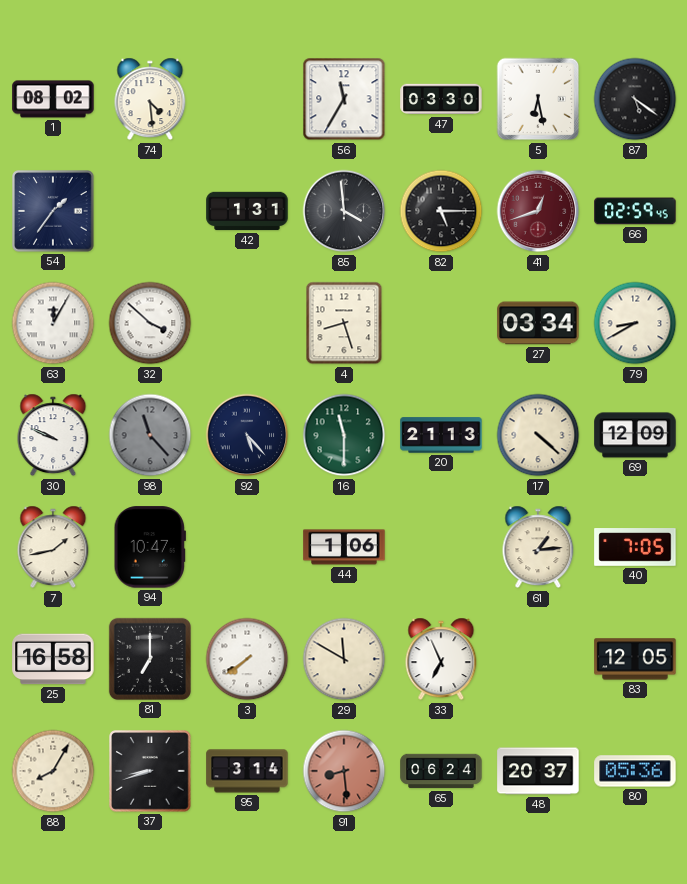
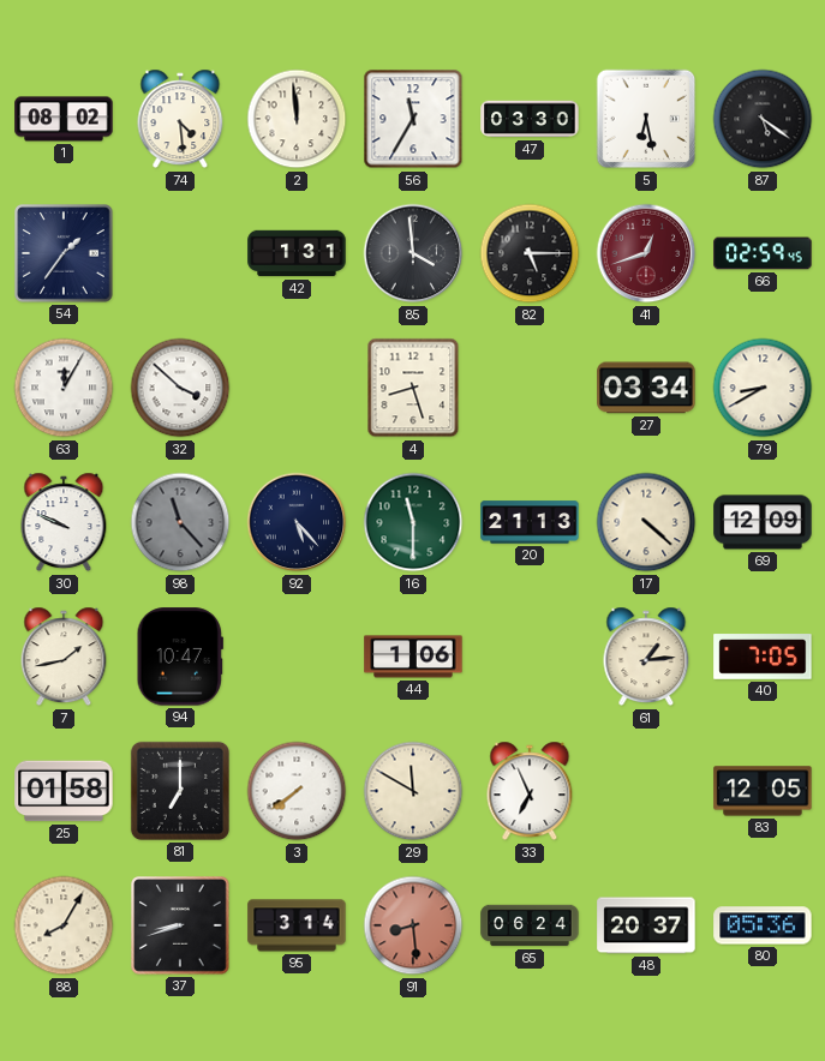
2: none -> 11:59
25: 16:58 -> 01:58
